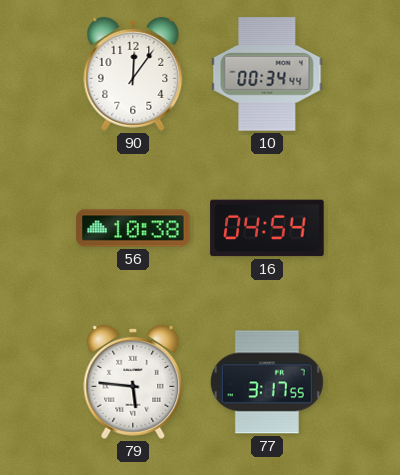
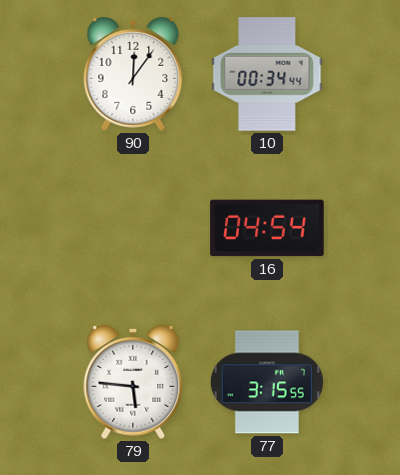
56: 10:38 -> none
77: 3:17 -> 3:15
